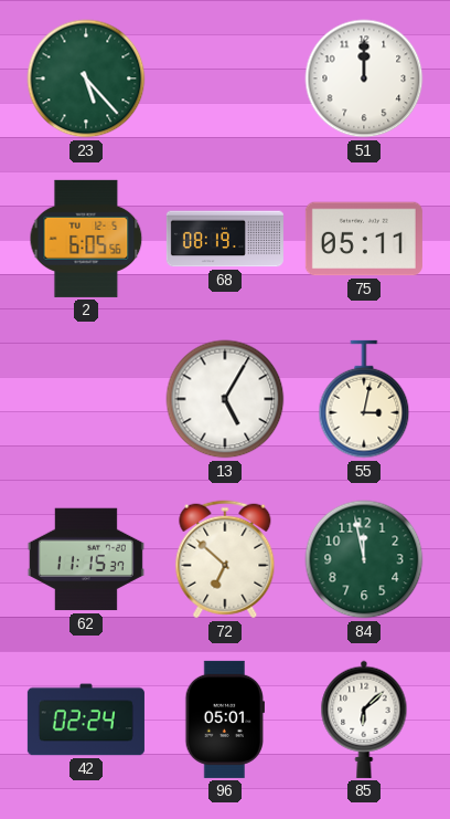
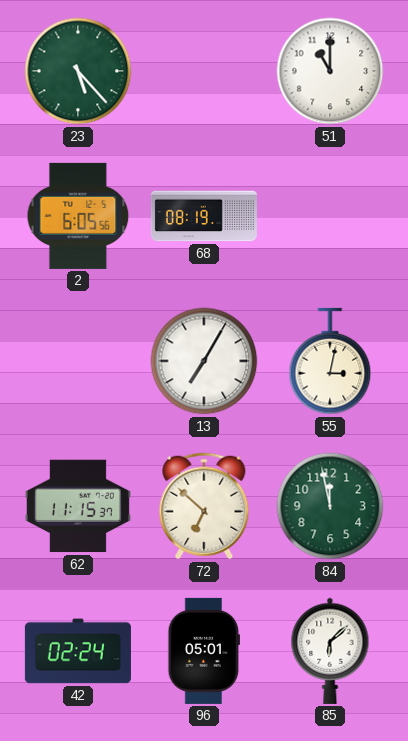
51: 12:00 -> 11:00
75: 05:11 -> none
13: 5:05 -> 7:05
